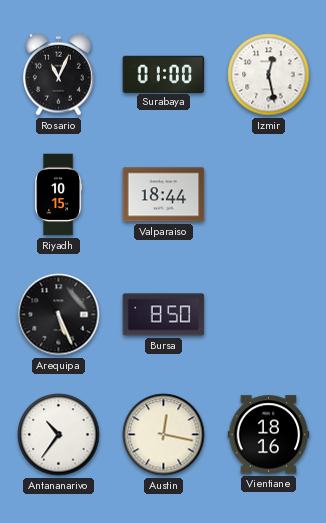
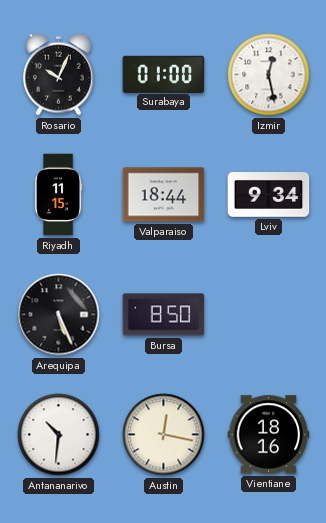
Rosario: 11:04 -> 10:04
Riyadh: 10:15 -> 11:15
Lviv: none -> 9:34
Antananarivo: 10:36 -> 10:31
